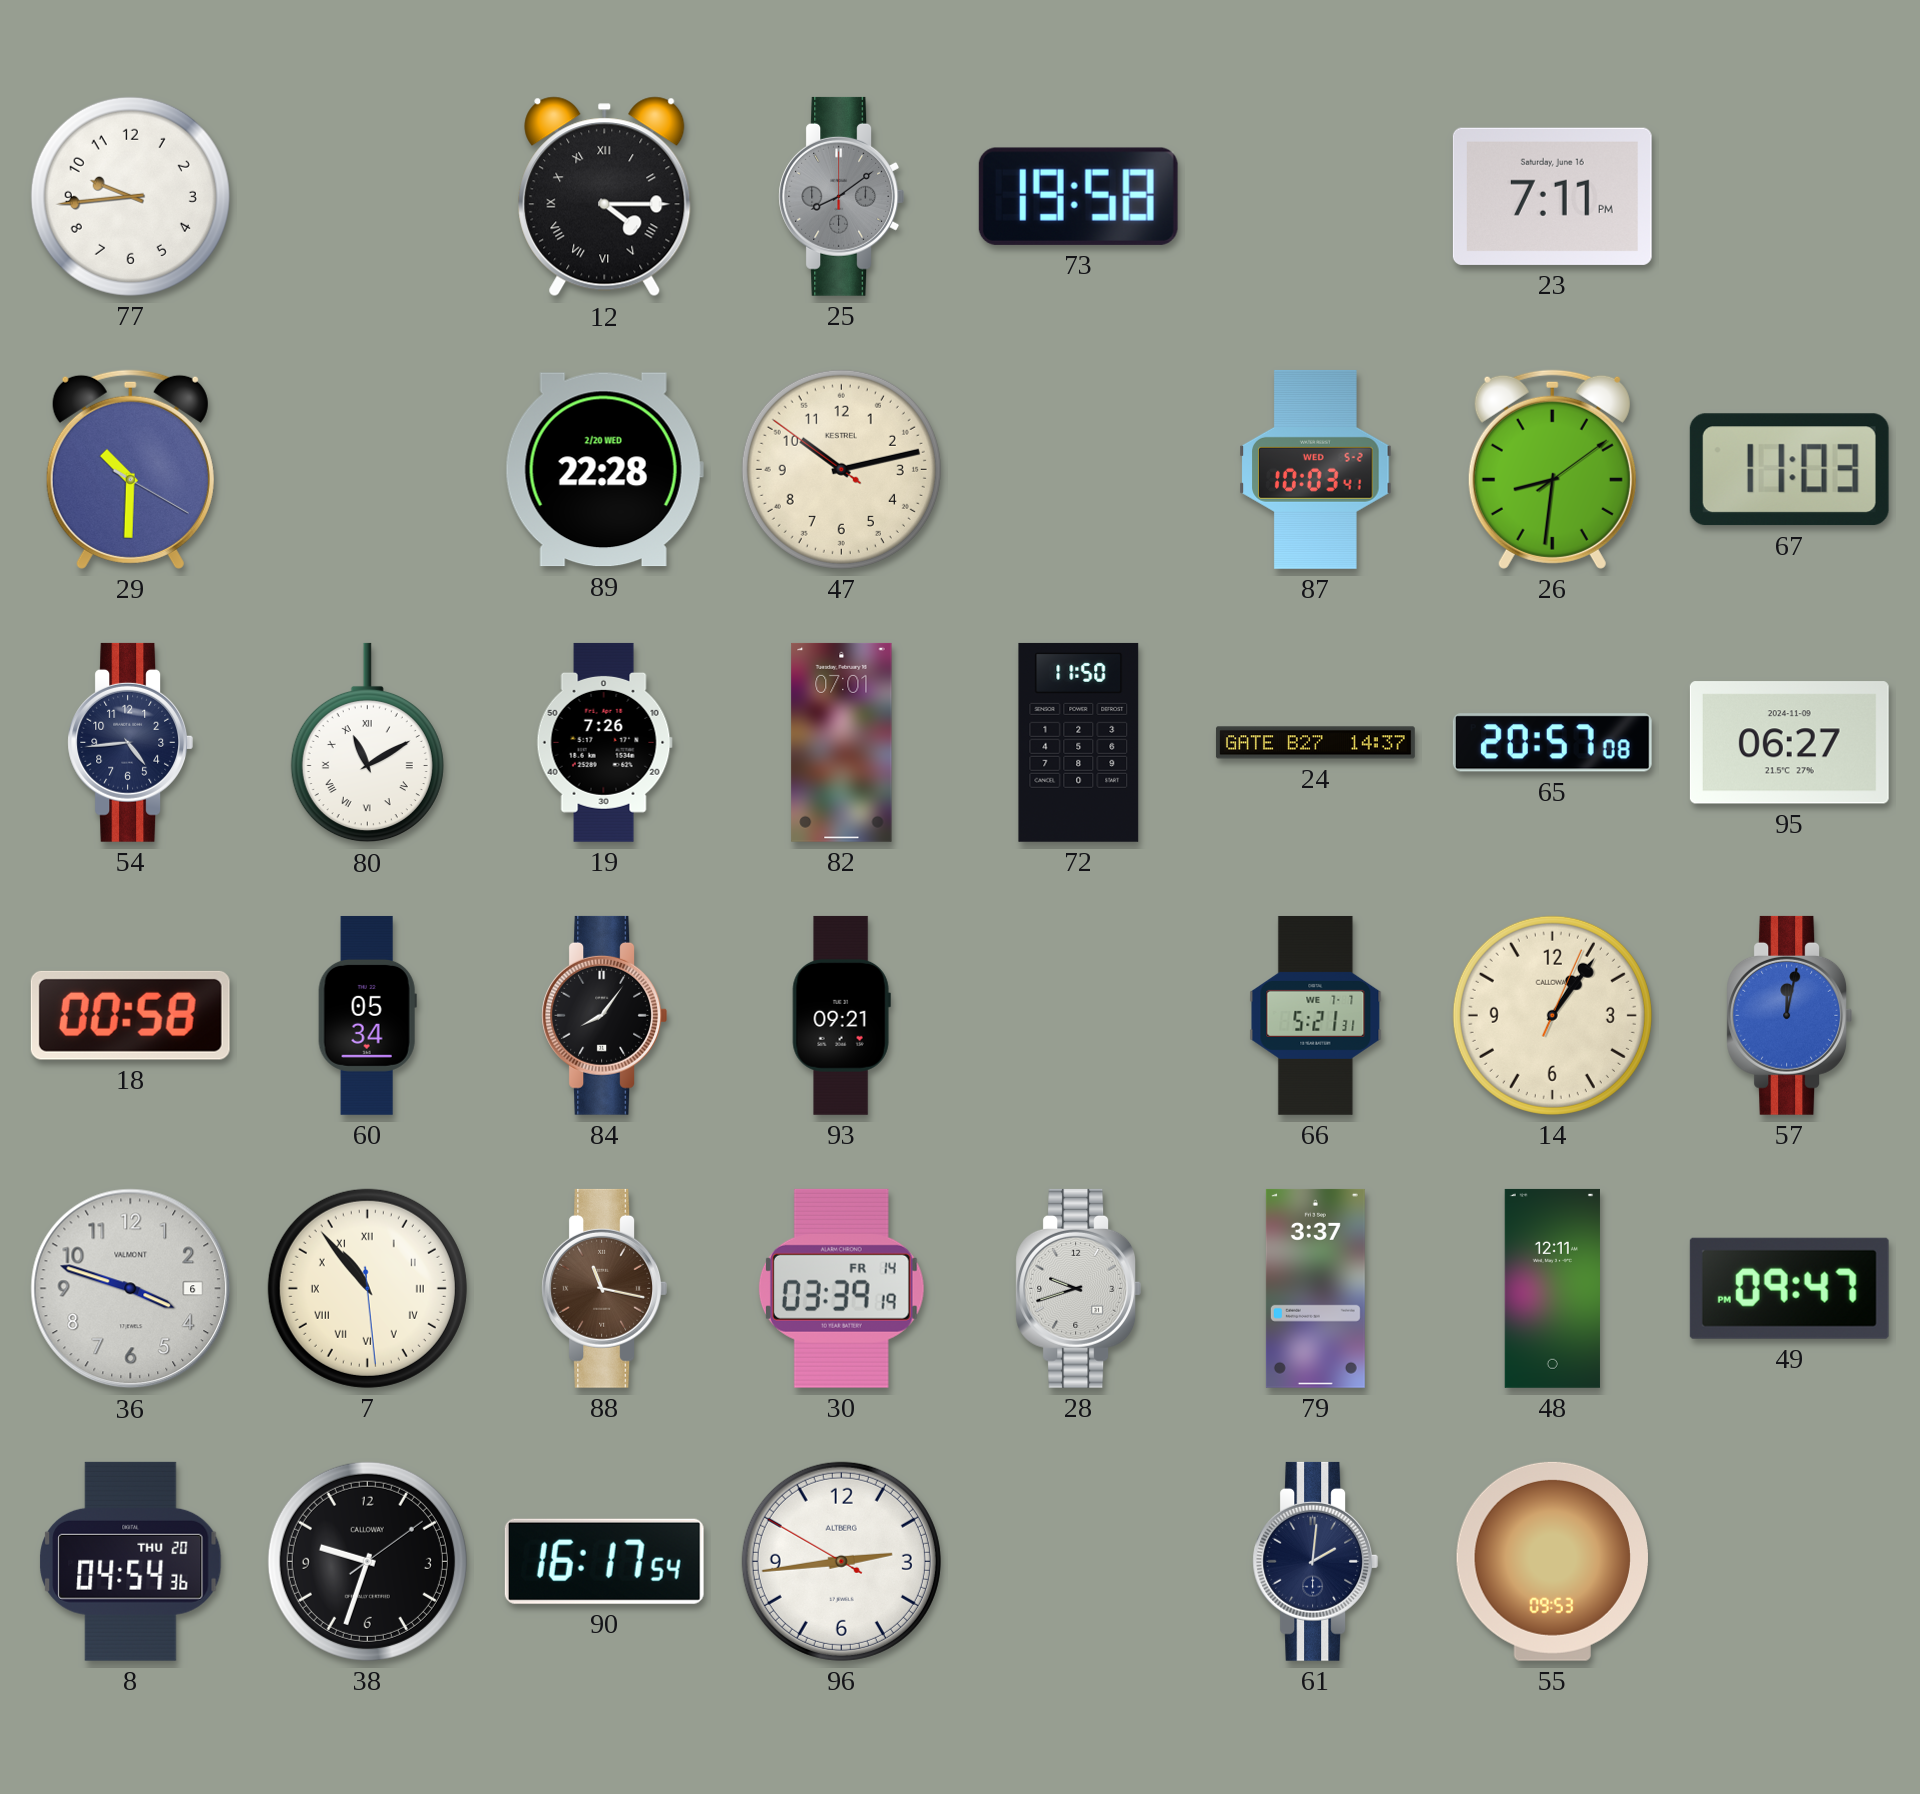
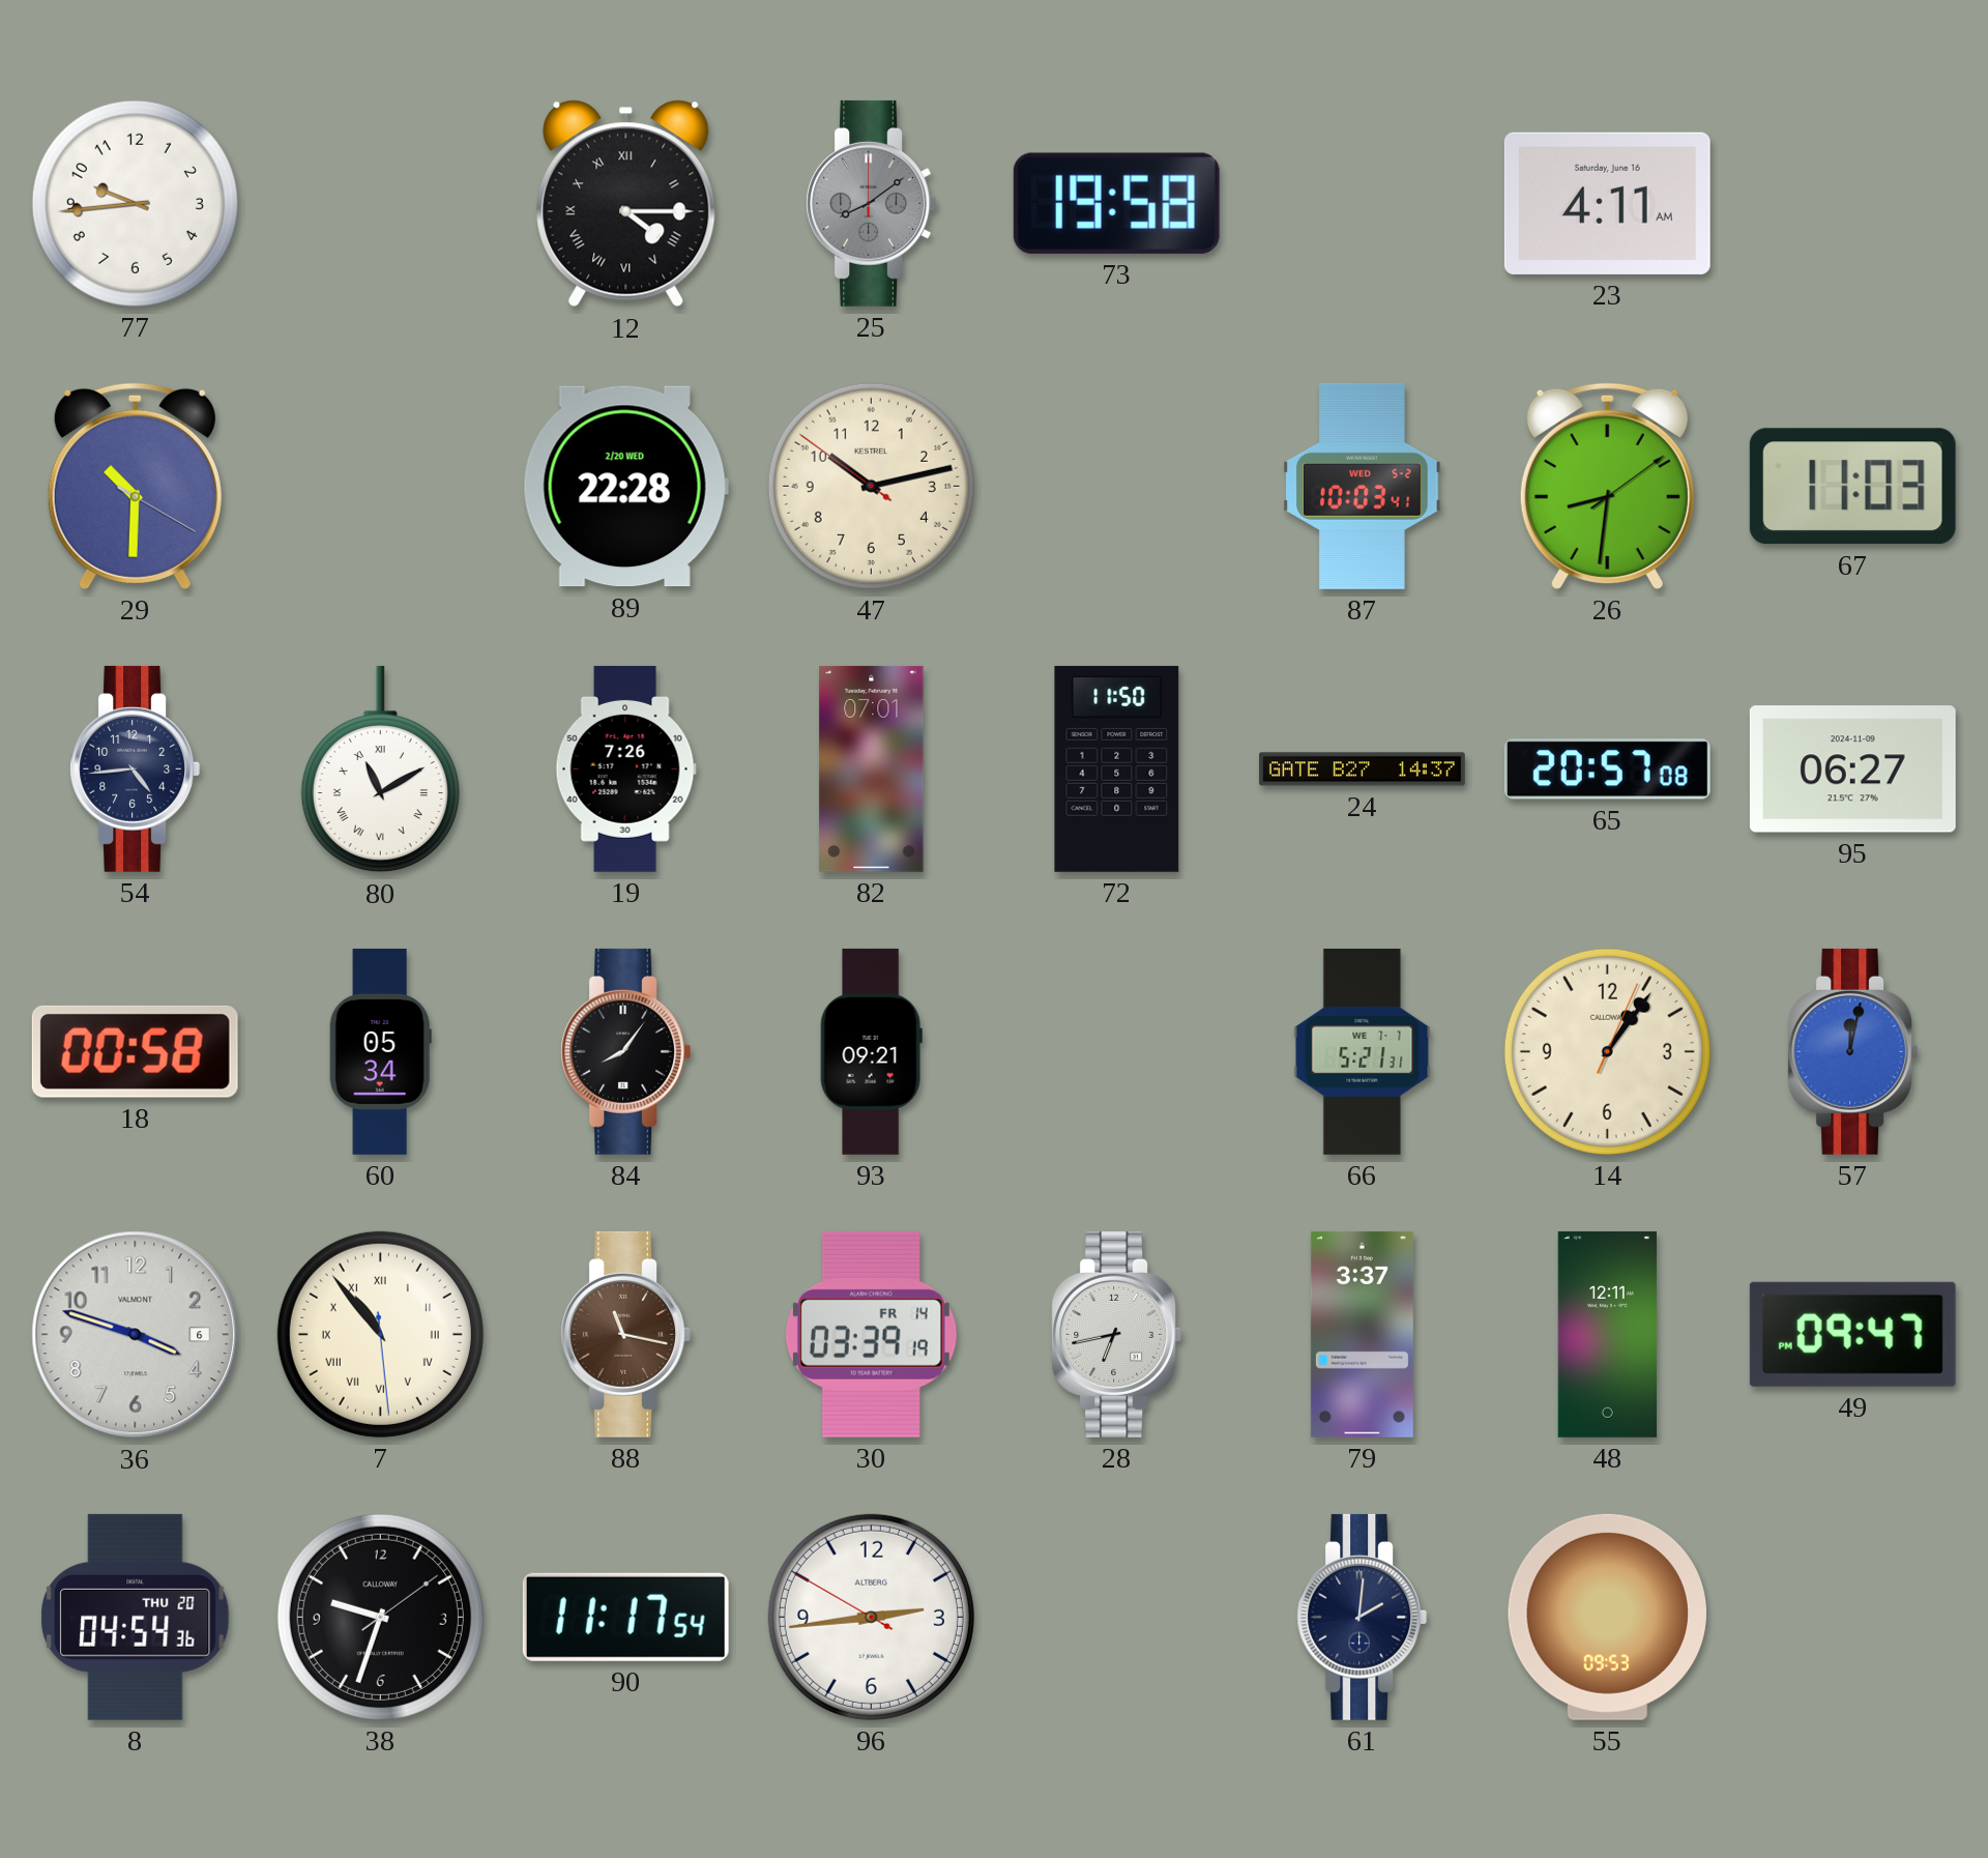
23: 7:11 -> 4:11
28: 9:42 -> 6:43
90: 16:17 -> 11:17
